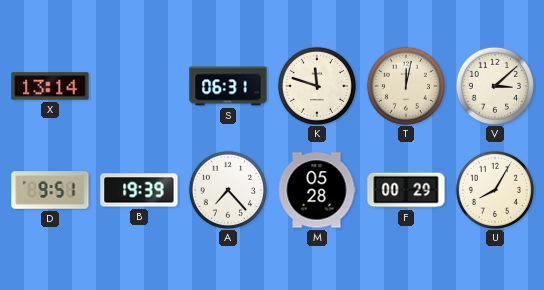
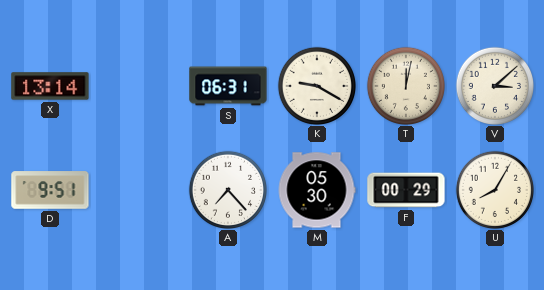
K: 11:48 -> 9:20
B: 19:39 -> none
M: 05:28 -> 05:30
